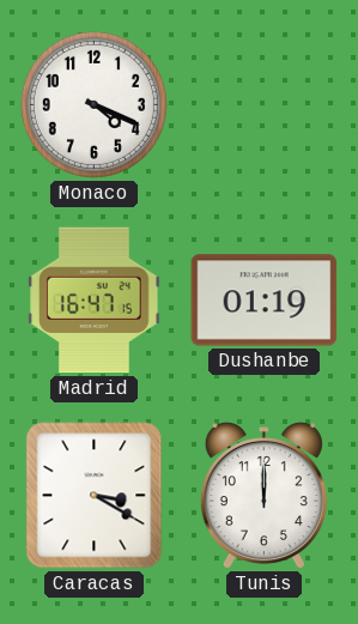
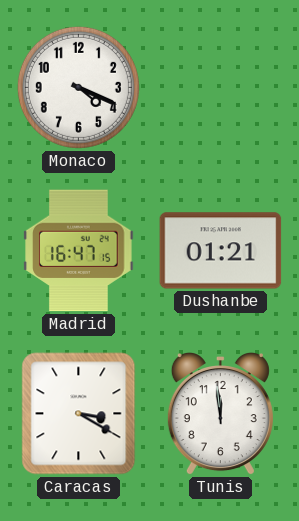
Dushanbe: 01:19 -> 01:21
Tunis: 12:00 -> 11:59
